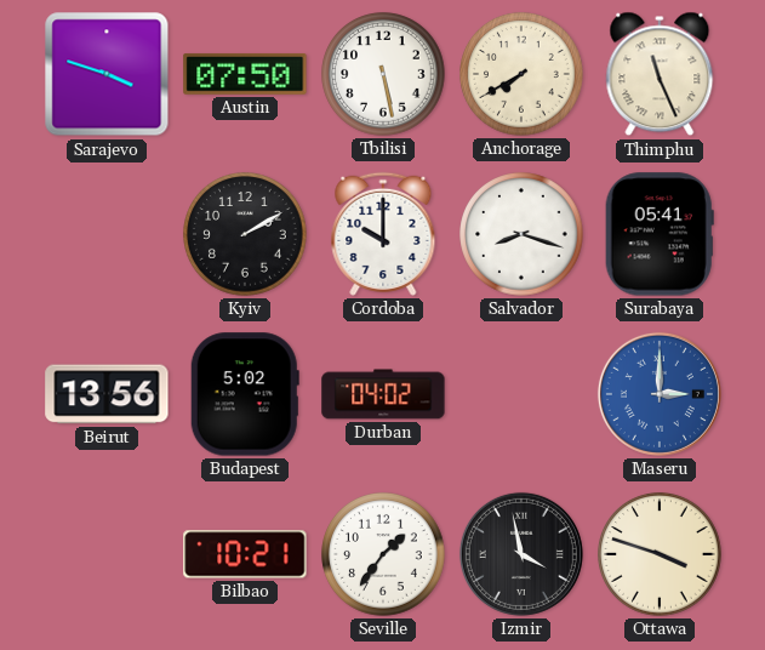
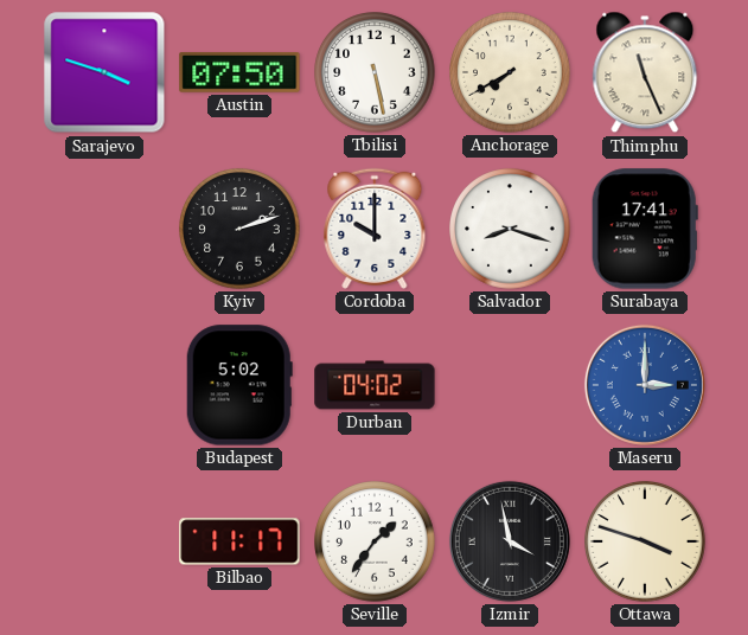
Kyiv: 2:10 -> 2:12
Surabaya: 05:41 -> 17:41
Beirut: 13:56 -> none
Bilbao: 10:21 -> 11:17
